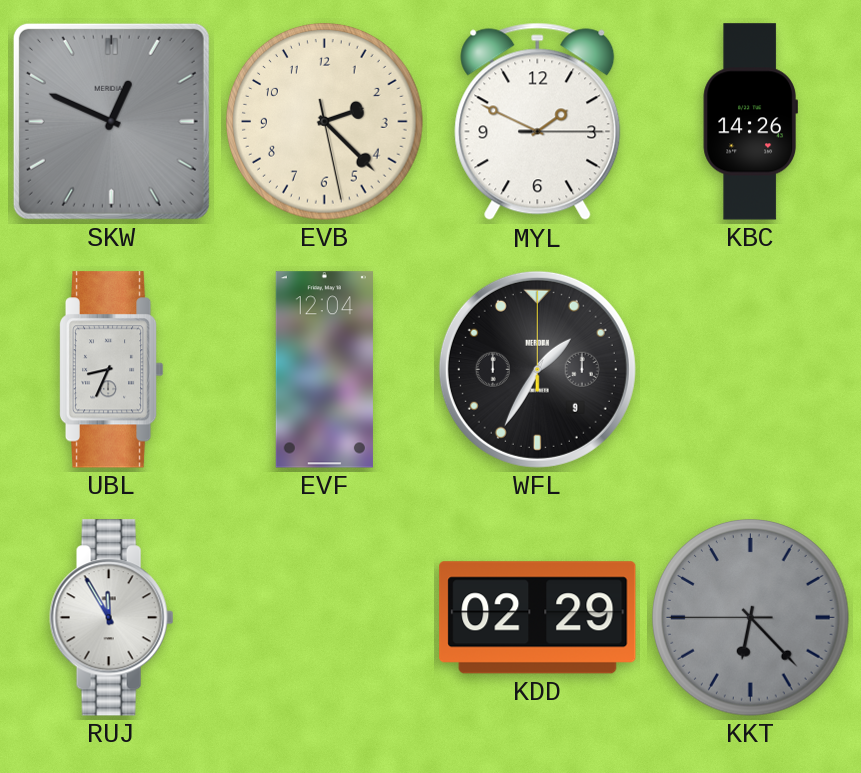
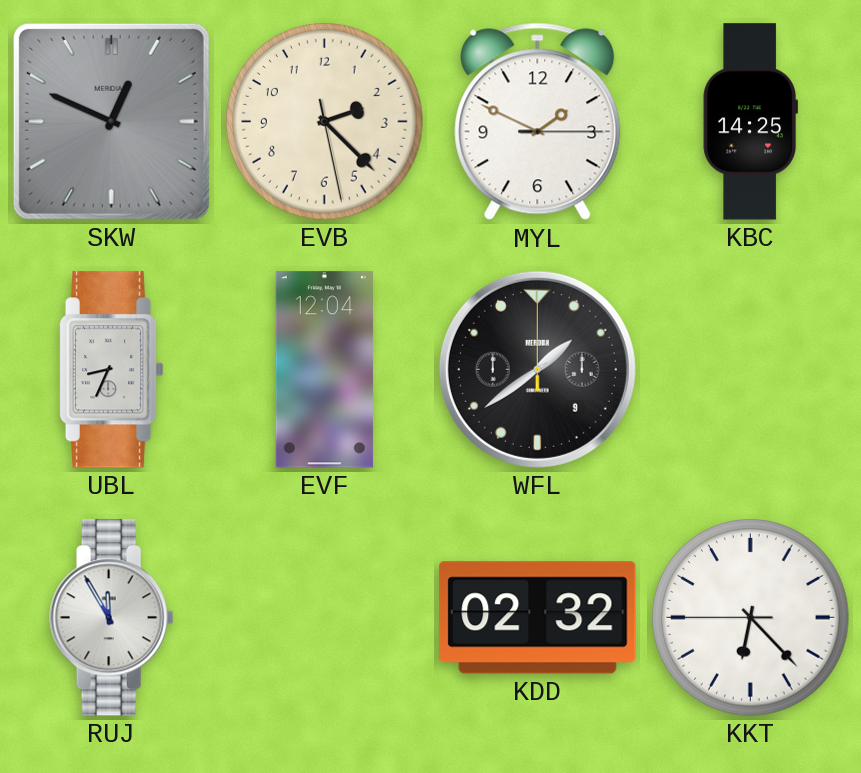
KBC: 14:26 -> 14:25
WFL: 1:35 -> 1:39
KDD: 02:29 -> 02:32
KKT dial: grey -> white
